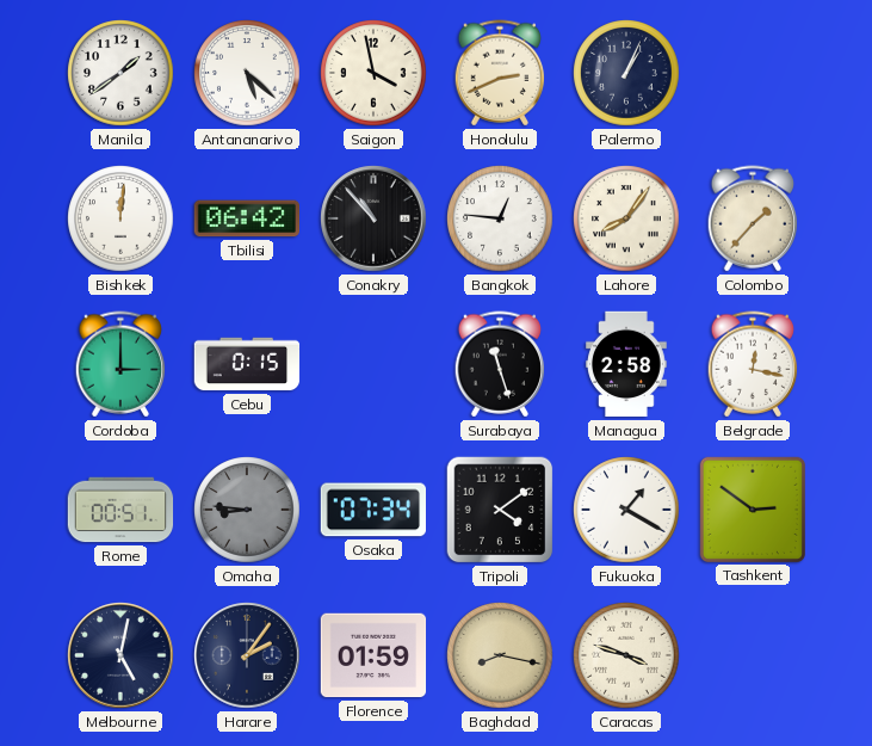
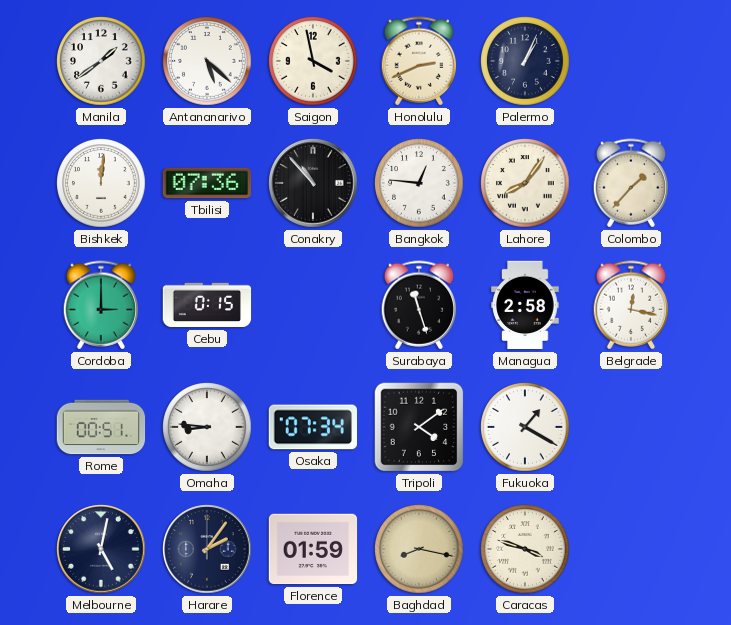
Tbilisi: 06:42 -> 07:36
Omaha dial: grey -> white
Tashkent: 2:51 -> none
